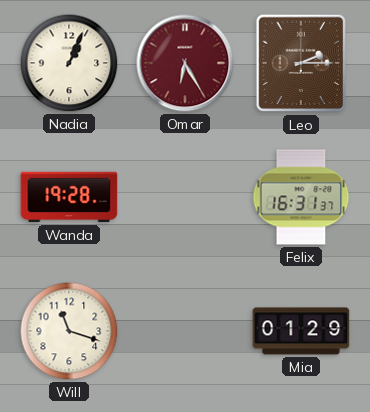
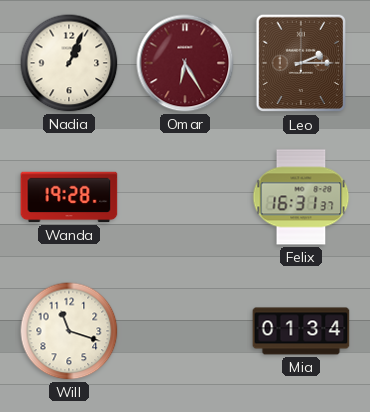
Mia: 01:29 -> 01:34
